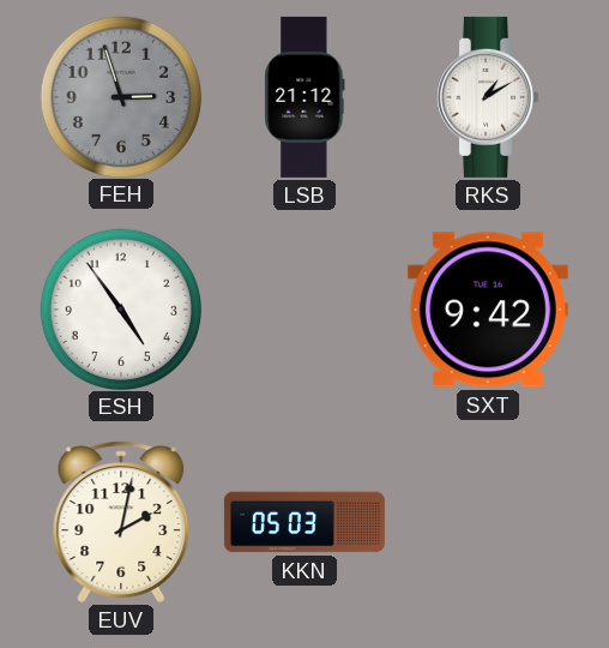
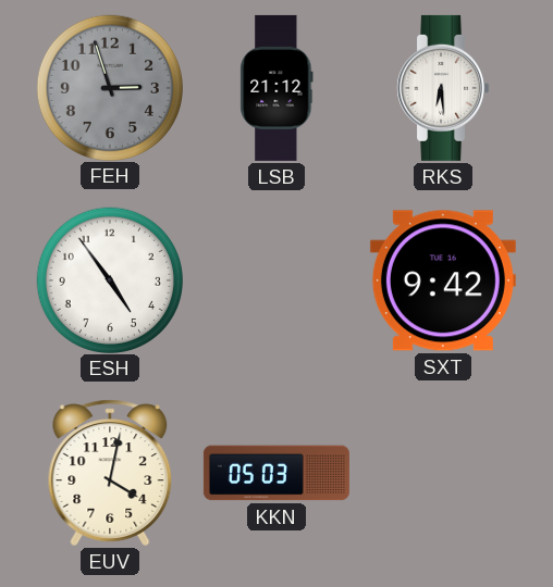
RKS: 1:10 -> 6:29
EUV: 2:02 -> 4:02
